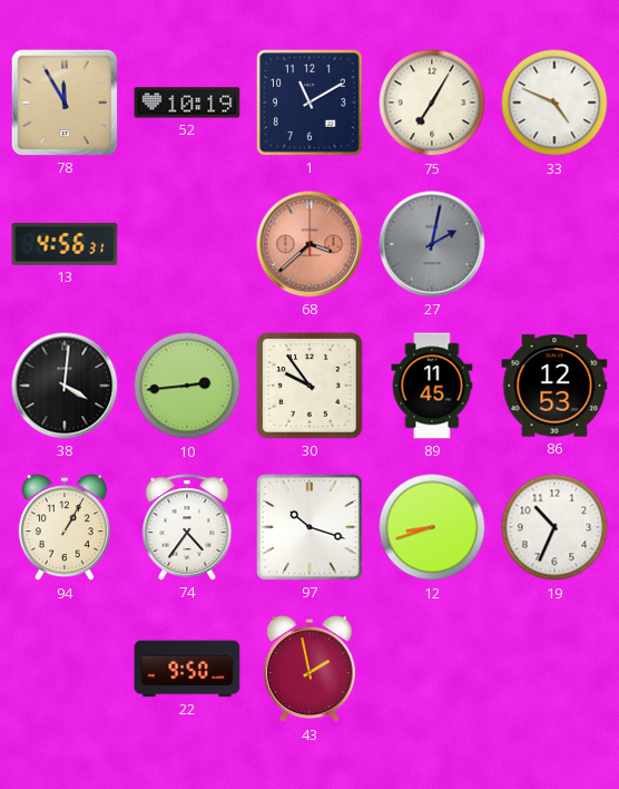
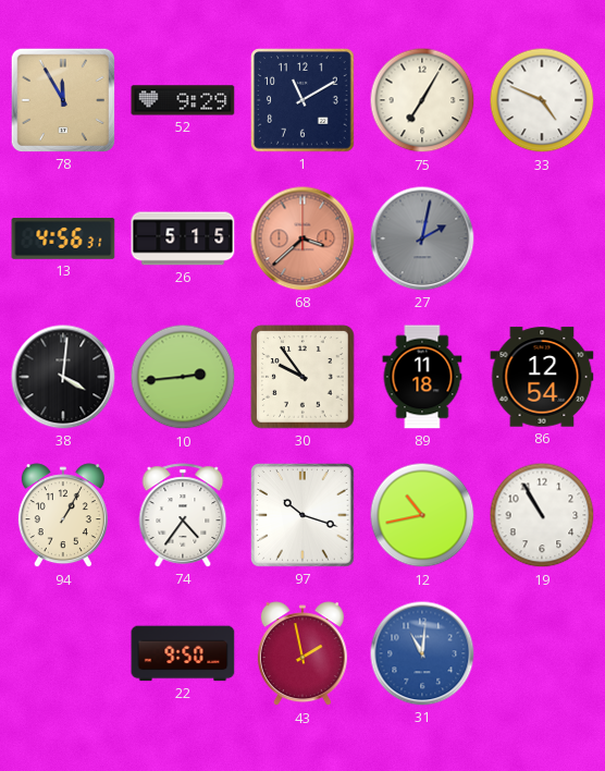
52: 10:19 -> 9:29
26: none -> 5:15
89: 11:45 -> 11:18
86: 12:53 -> 12:54
12: 8:42 -> 10:43
19: 10:34 -> 10:55
31: none -> 11:01
